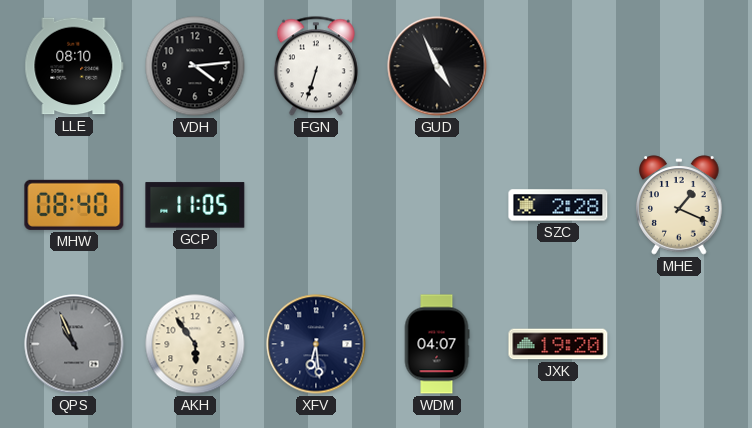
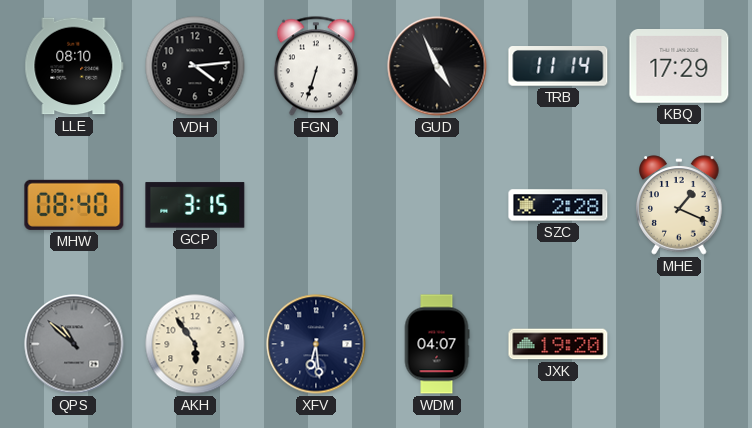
TRB: none -> 11:14
KBQ: none -> 17:29
GCP: 11:05 -> 3:15
QPS: 10:56 -> 10:52
